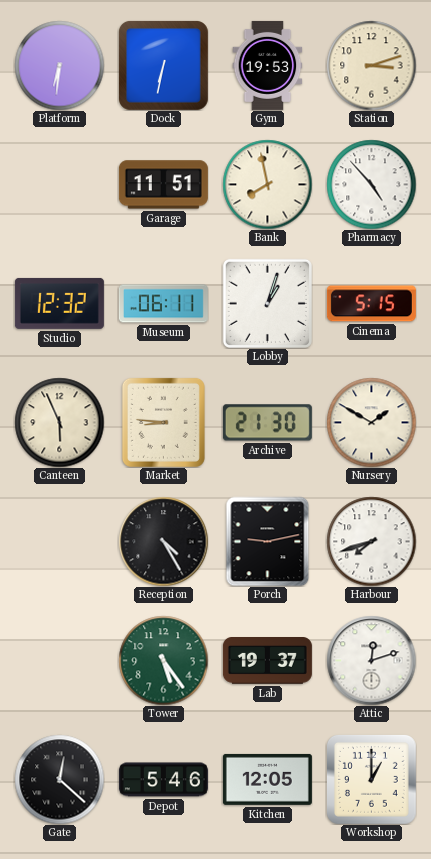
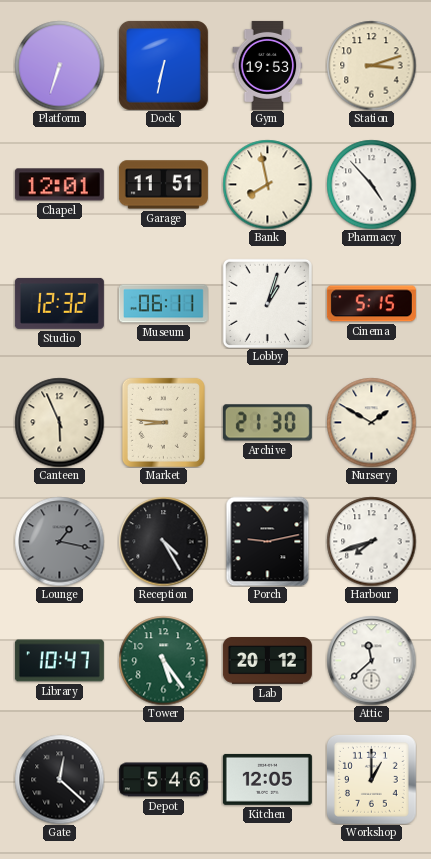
Platform: 6:31 -> 6:33
Chapel: none -> 12:01
Lounge: none -> 1:17
Library: none -> 10:47
Lab: 19:37 -> 20:12
Attic: 12:12 -> 11:38
